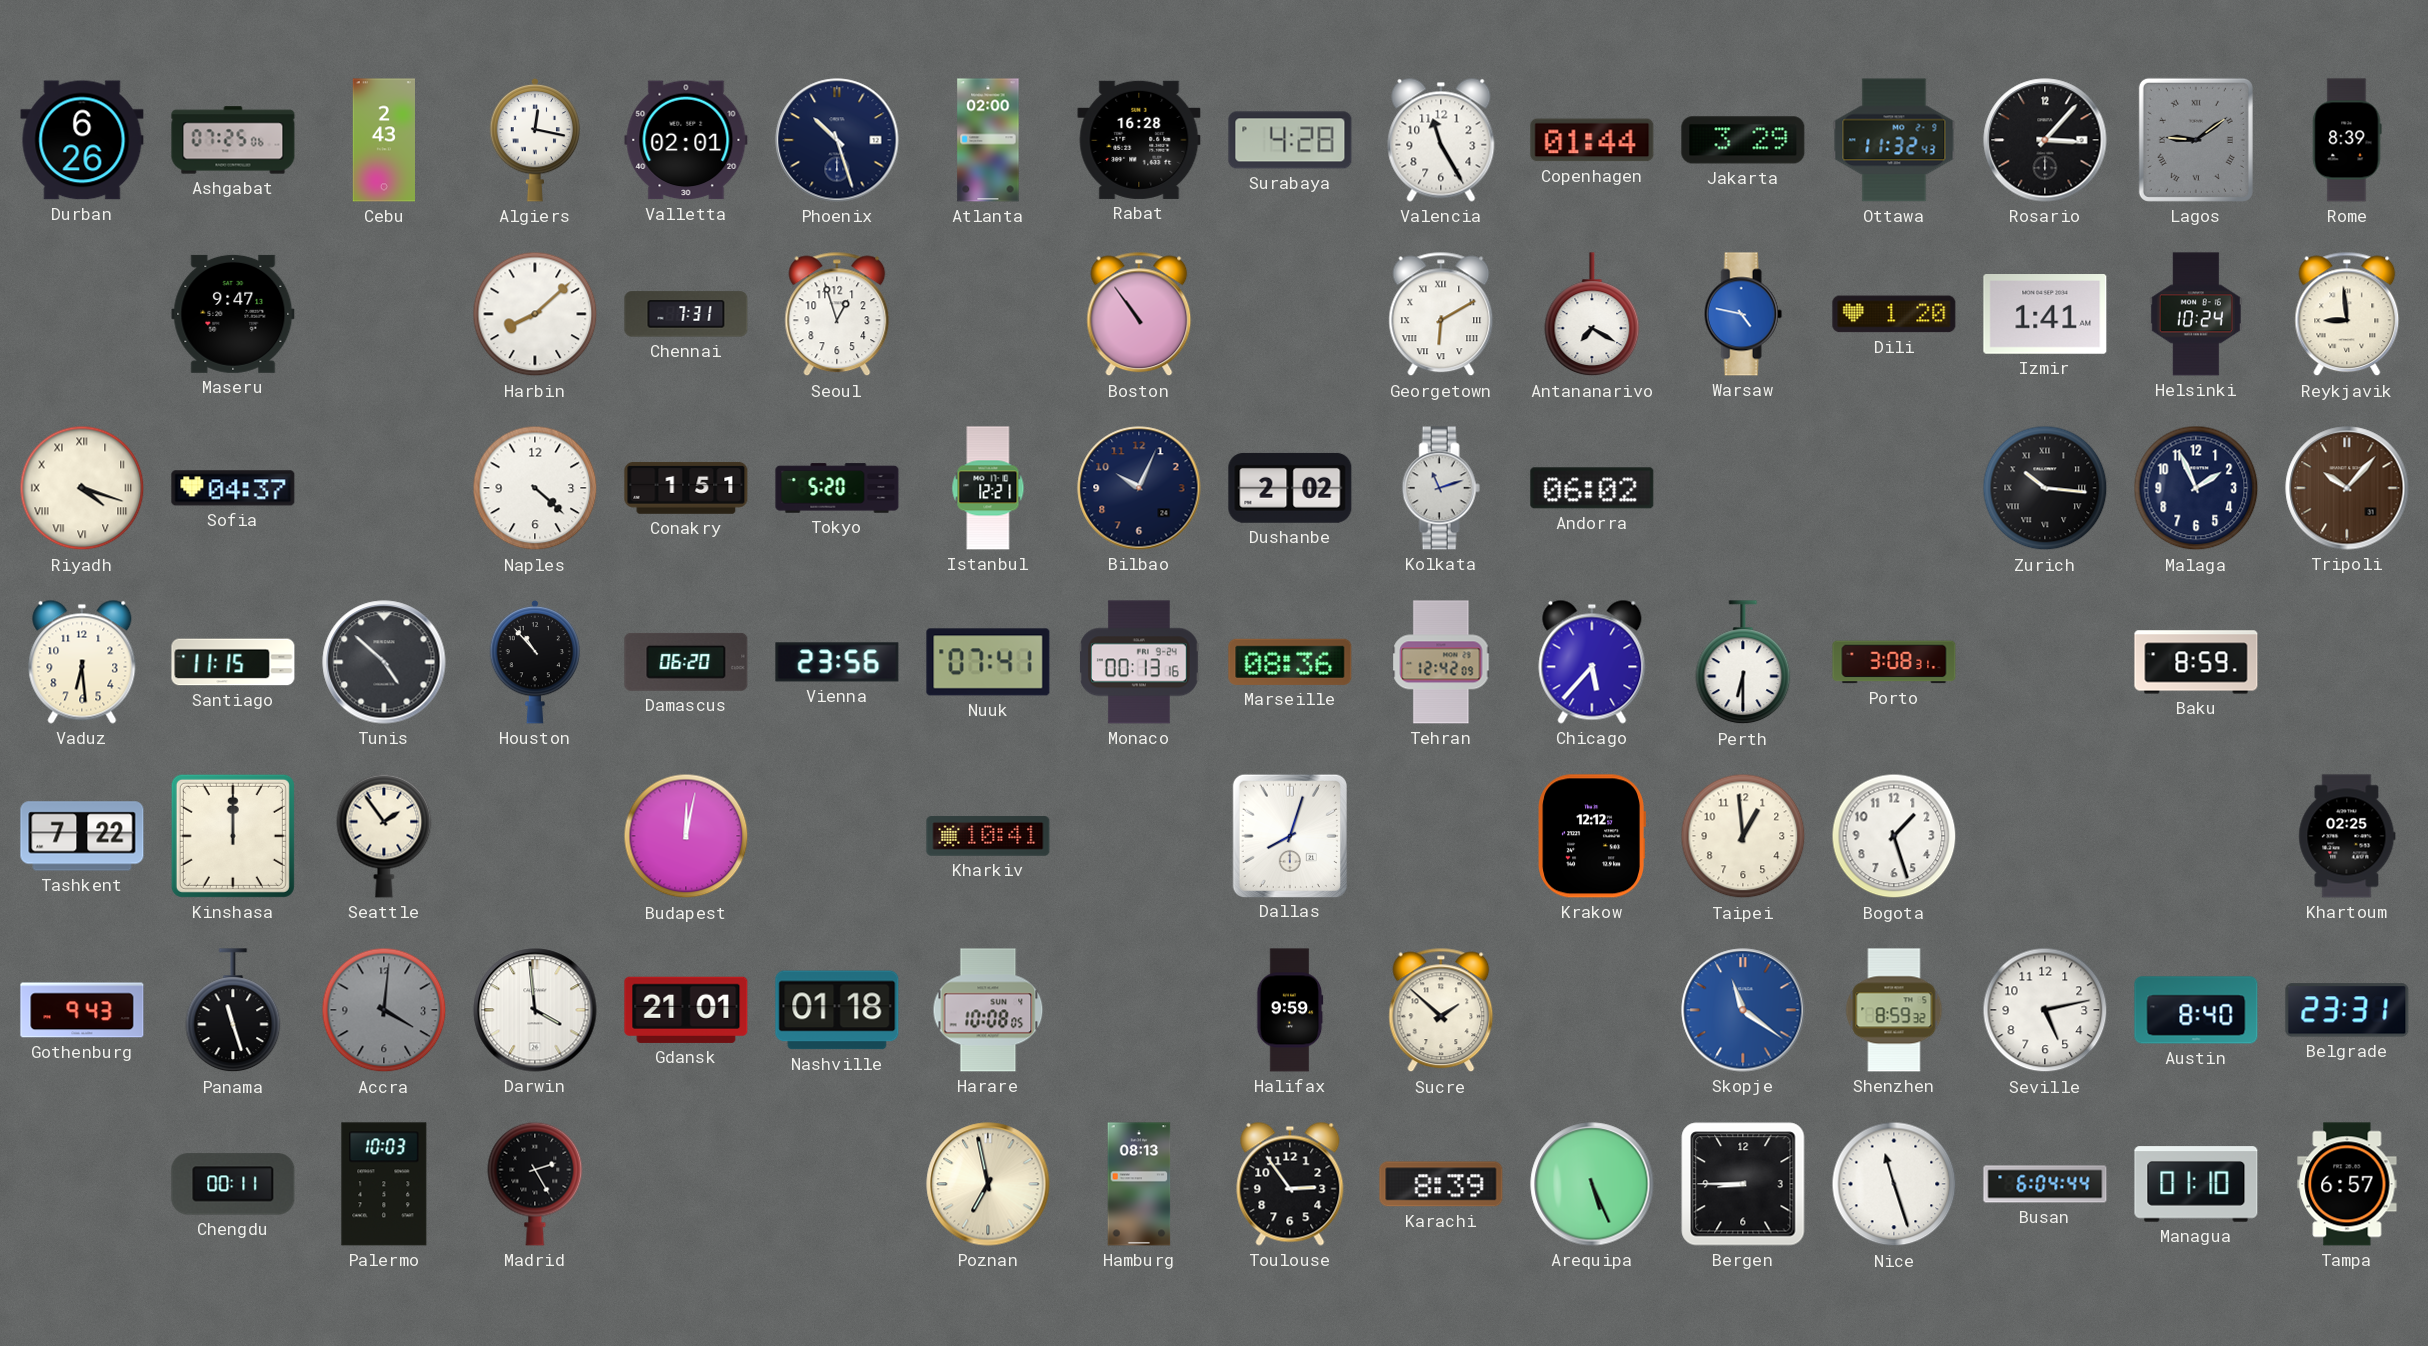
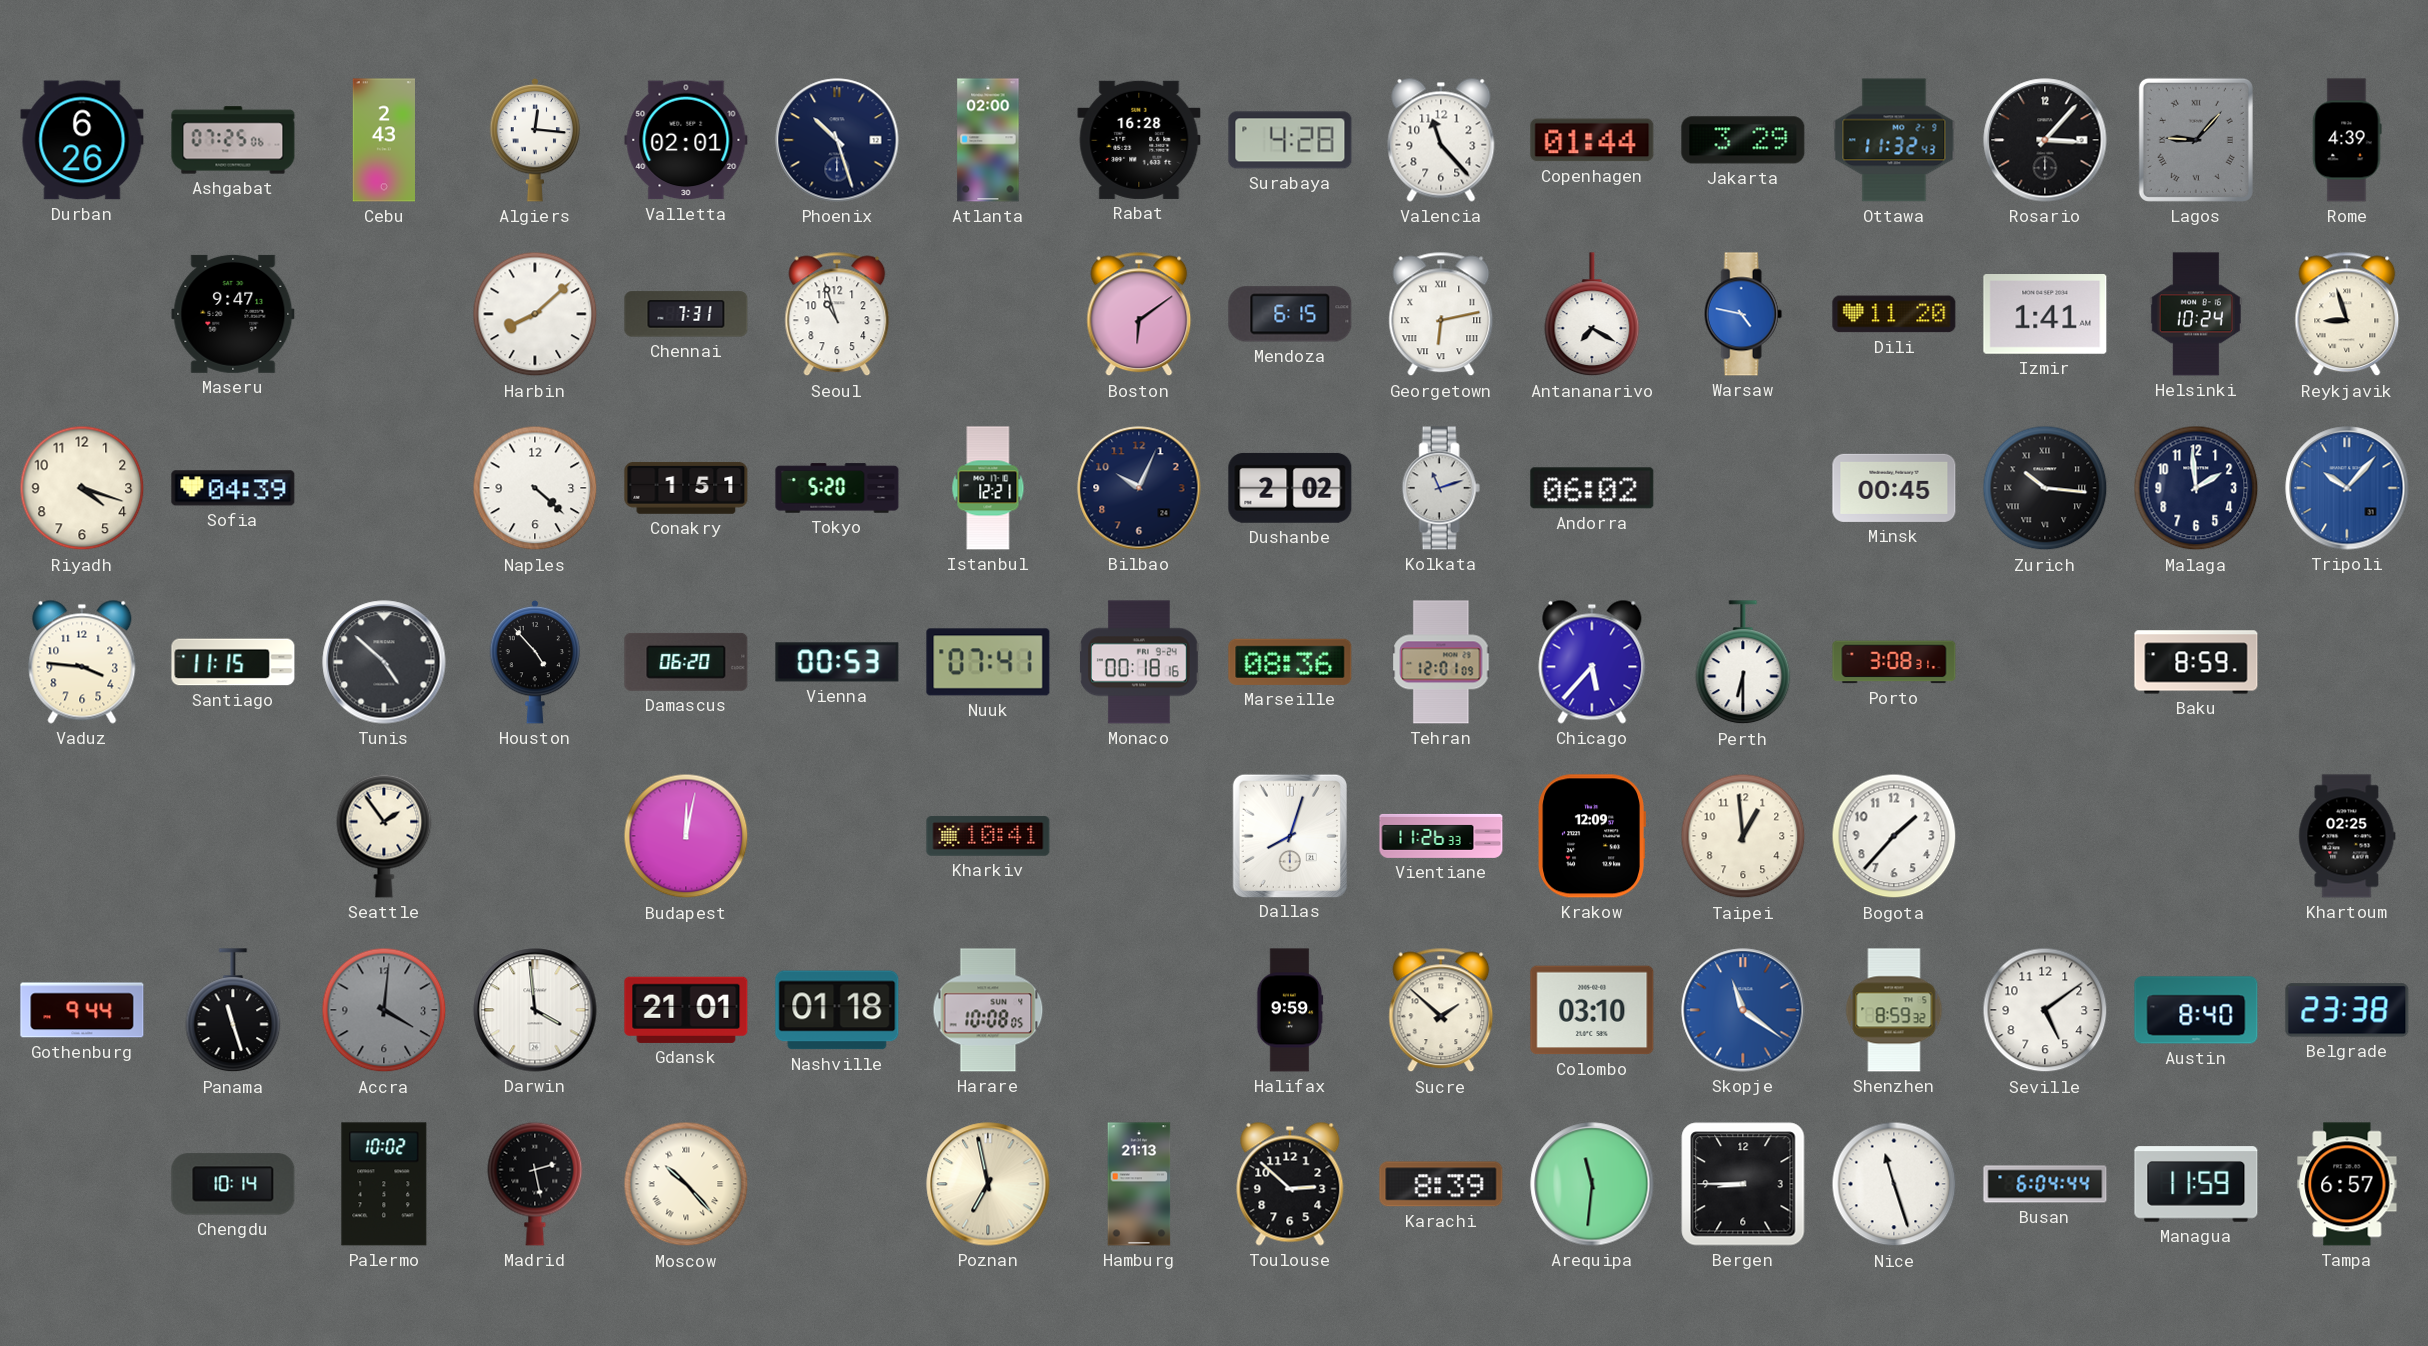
Algiers: 12:17 -> 12:16
Valencia: 11:25 -> 11:23
Lagos: 9:09 -> 9:07
Rome: 8:39 -> 4:39
Seoul: 12:57 -> 10:57
Boston: 10:54 -> 6:09
Mendoza: none -> 6:15
Georgetown: 6:10 -> 6:13
Dili: 1:20 -> 11:20
Reykjavik: 8:59 -> 8:57
Riyadh numerals: Roman -> Arabic
Sofia: 04:37 -> 04:39
Minsk: none -> 00:45
Malaga: 1:56 -> 1:59
Tripoli dial: brown -> blue
Vaduz: 6:29 -> 3:46
Houston: 10:53 -> 4:53
Vienna: 23:56 -> 00:53
Monaco: 00:13 -> 00:18
Tehran: 12:42 -> 12:01
Tashkent: 7:22 -> none
Kinshasa: 12:00 -> none
Vientiane: none -> 11:26
Krakow: 12:12 -> 12:09
Bogota: 1:27 -> 1:37
Gothenburg: 9:43 -> 9:44
Colombo: none -> 03:10
Seville: 5:13 -> 5:09
Belgrade: 23:31 -> 23:38
Chengdu: 00:11 -> 10:14
Palermo: 10:03 -> 10:02
Madrid: 2:25 -> 2:28
Moscow: none -> 10:23
Hamburg: 08:13 -> 21:13
Toulouse: 2:54 -> 2:52
Arequipa: 5:26 -> 11:31
Managua: 01:10 -> 11:59
